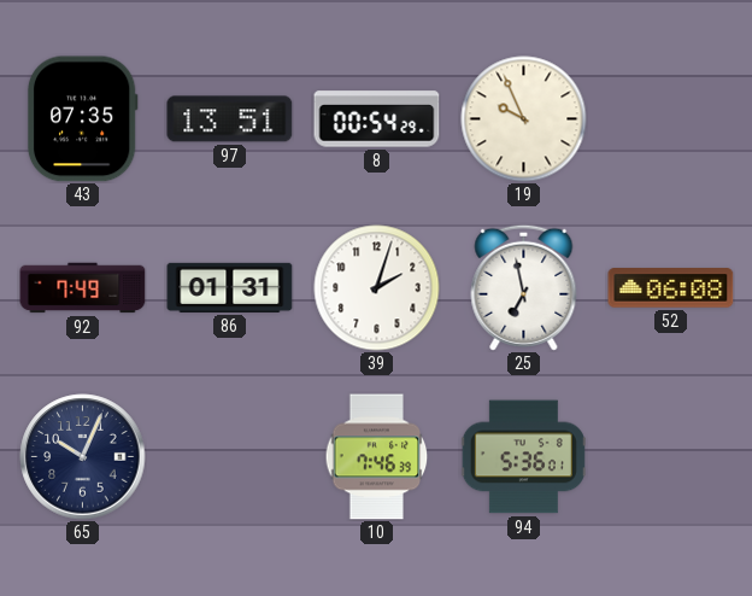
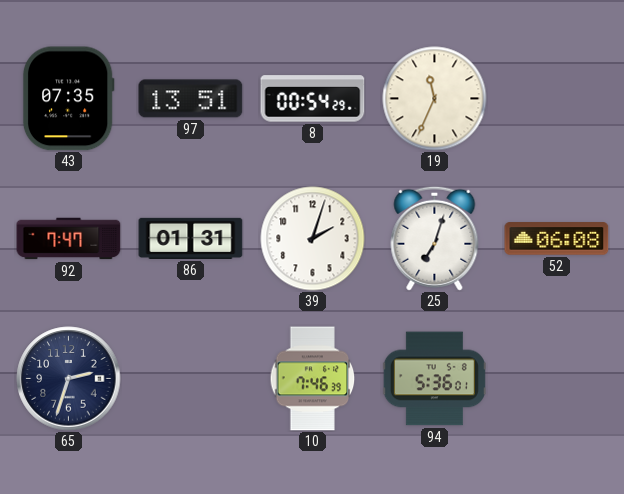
19: 9:56 -> 11:34
92: 7:49 -> 7:47
25: 6:58 -> 7:03
65: 10:04 -> 2:33
